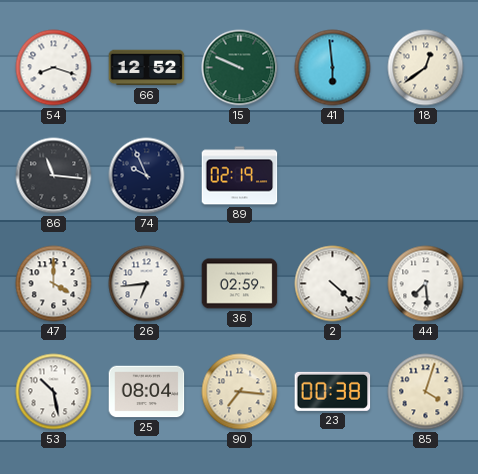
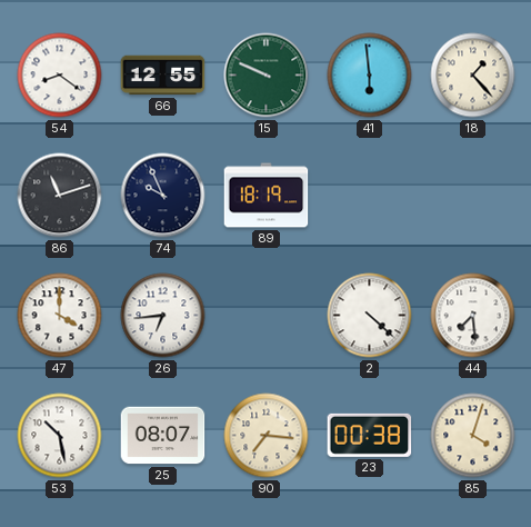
54: 8:18 -> 8:21
66: 12:52 -> 12:55
18: 12:39 -> 1:23
86: 11:16 -> 11:12
89: 02:19 -> 18:19
36: 02:59 -> none
25: 08:04 -> 08:07
